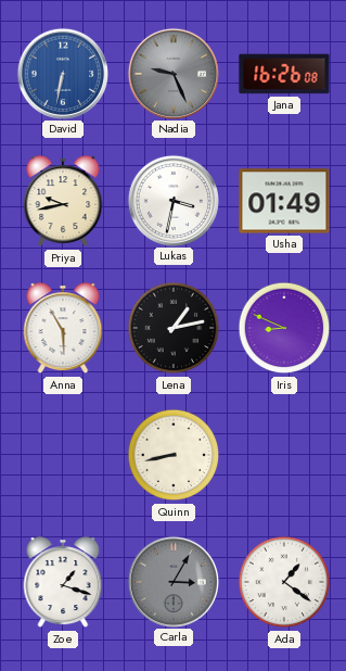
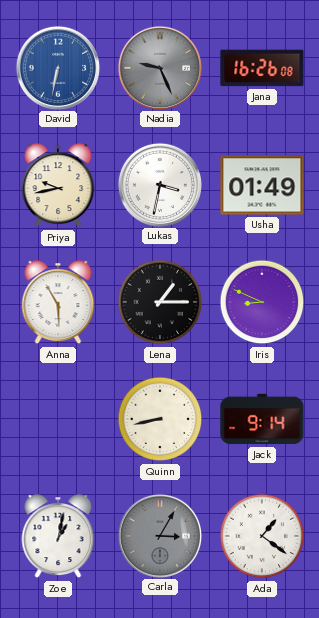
Lena: 1:13 -> 1:15
Jack: none -> 9:14
Zoe: 1:18 -> 1:02
